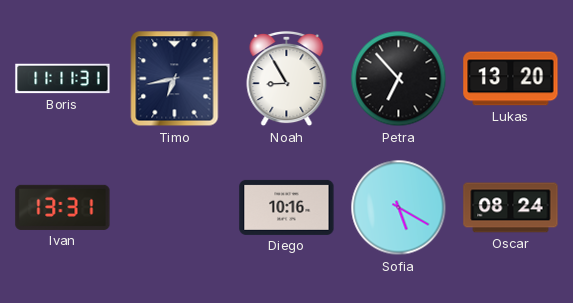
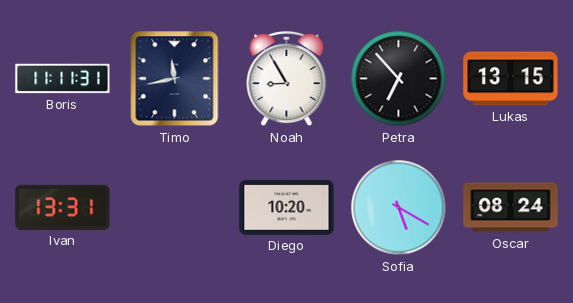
Timo: 6:43 -> 11:43
Lukas: 13:20 -> 13:15
Diego: 10:16 -> 10:20
